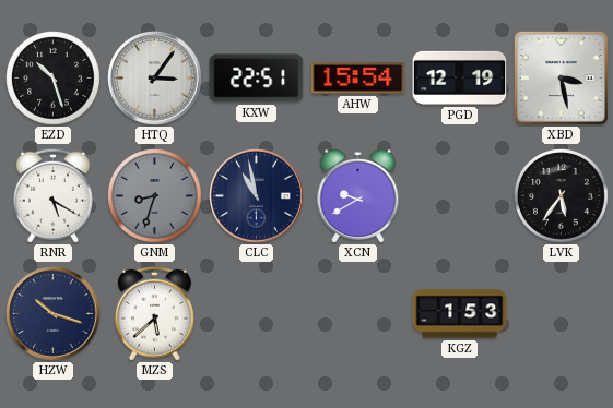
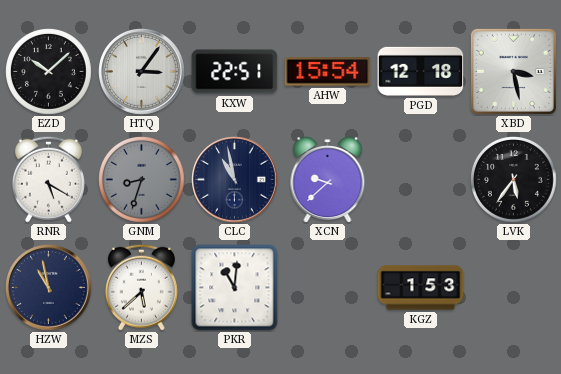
EZD: 10:27 -> 10:08
PGD: 12:19 -> 12:18
XCN: 9:40 -> 9:38
HZW: 10:18 -> 10:58
PKR: none -> 11:01
